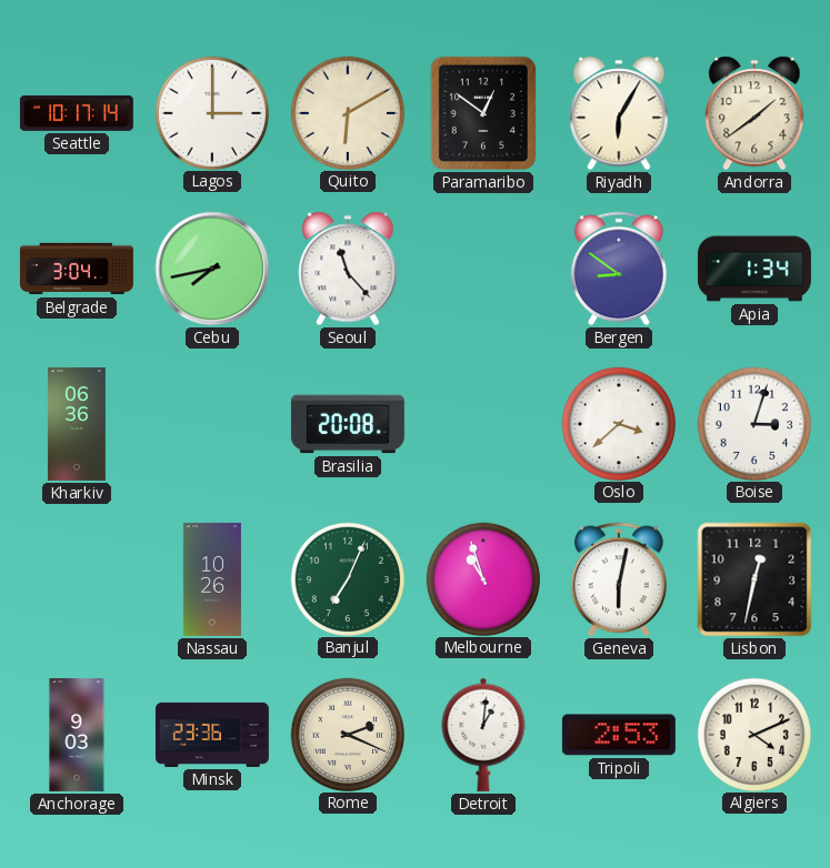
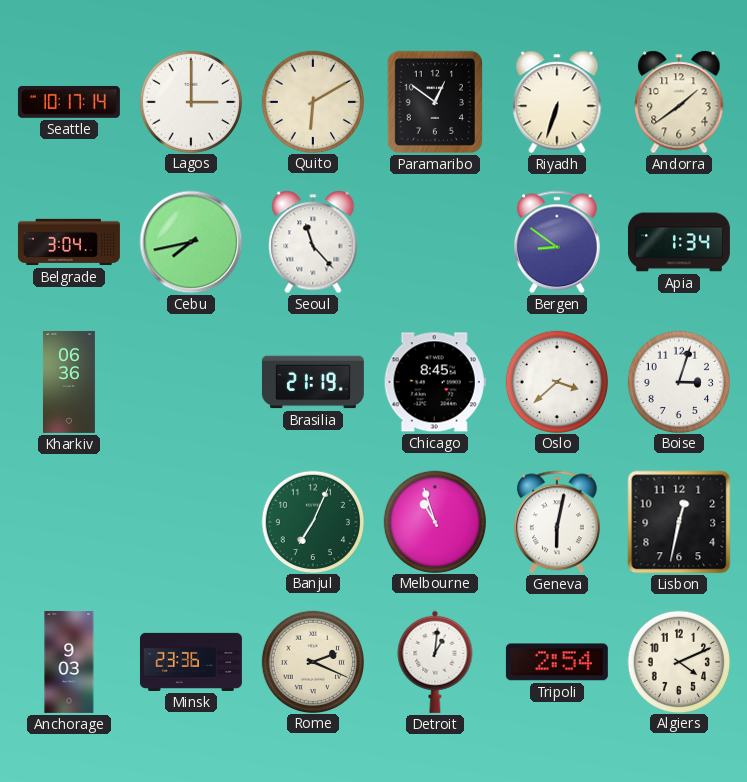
Riyadh: 6:05 -> 6:33
Brasilia: 20:08 -> 21:19
Chicago: none -> 8:45
Nassau: 10:26 -> none
Tripoli: 2:53 -> 2:54
